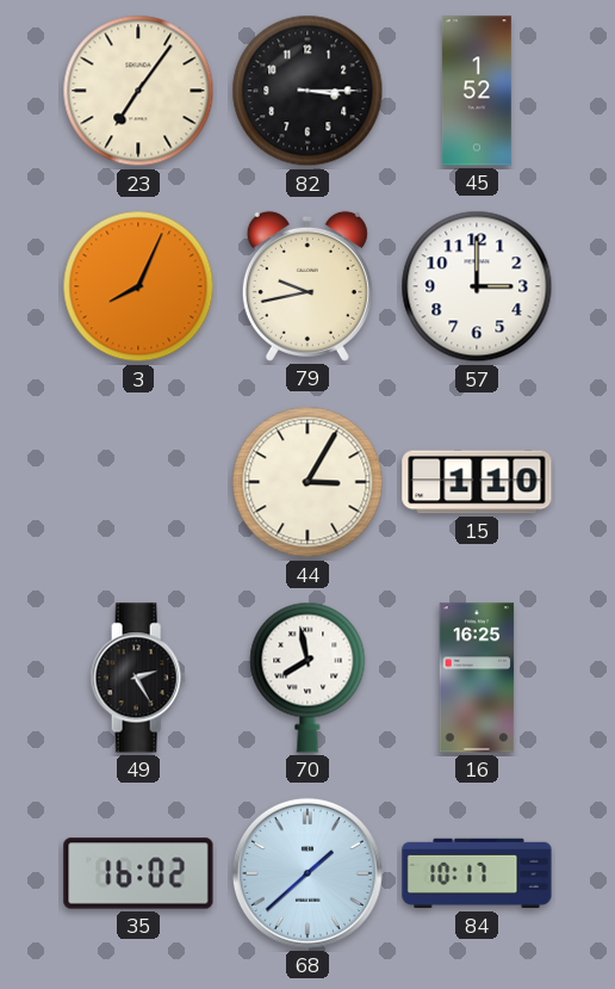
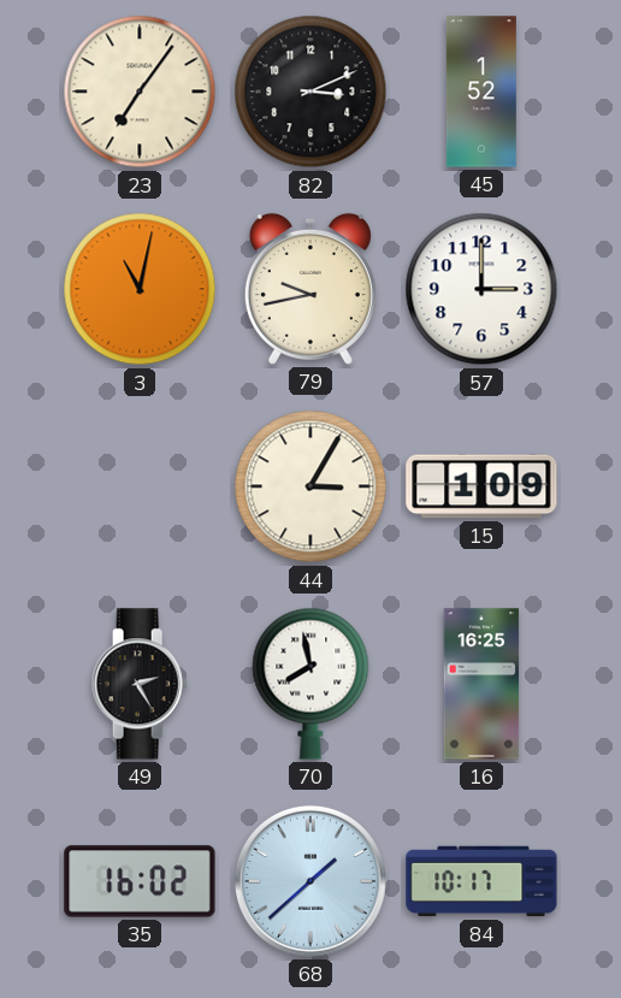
82: 3:15 -> 3:11
3: 8:04 -> 11:02
15: 1:10 -> 1:09
